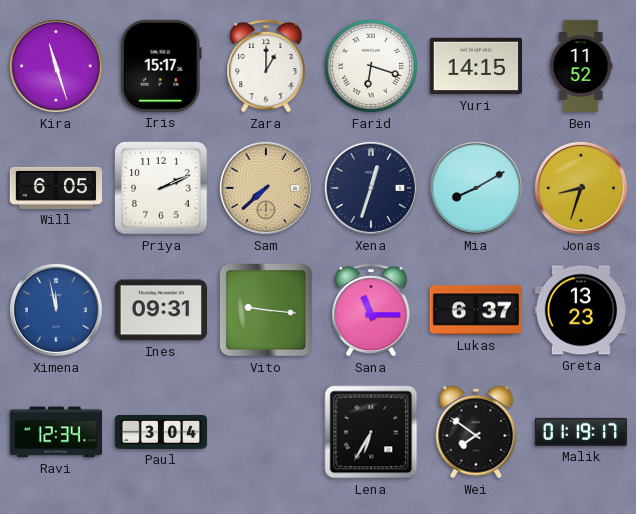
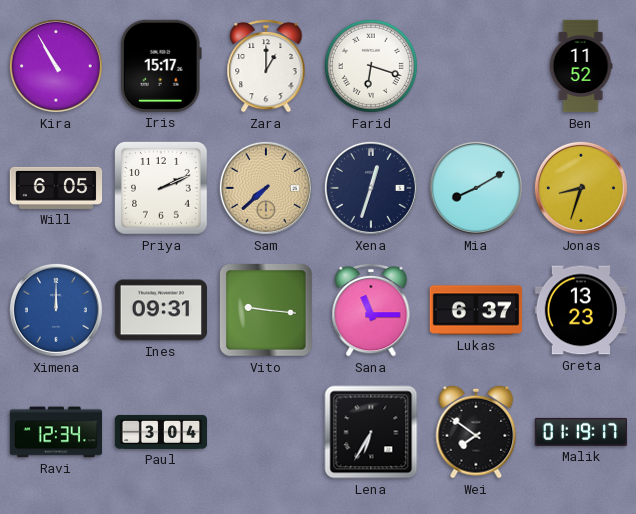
Kira: 11:27 -> 10:55
Yuri: 14:15 -> none
Ximena: 11:58 -> 12:00
